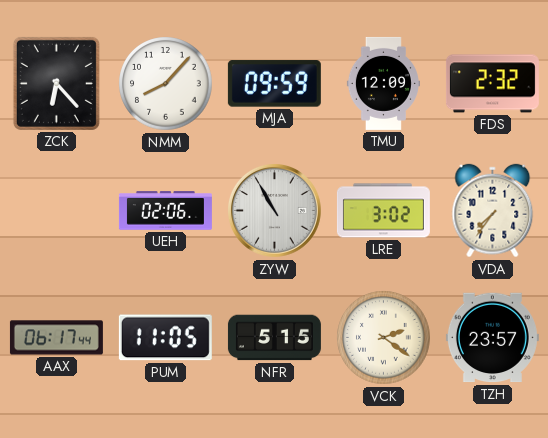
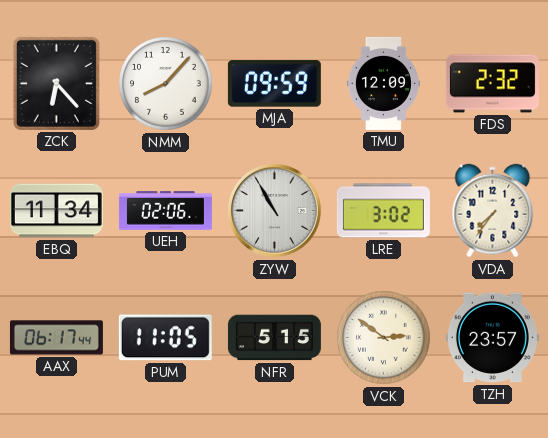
EBQ: none -> 11:34
VCK: 2:21 -> 2:51
